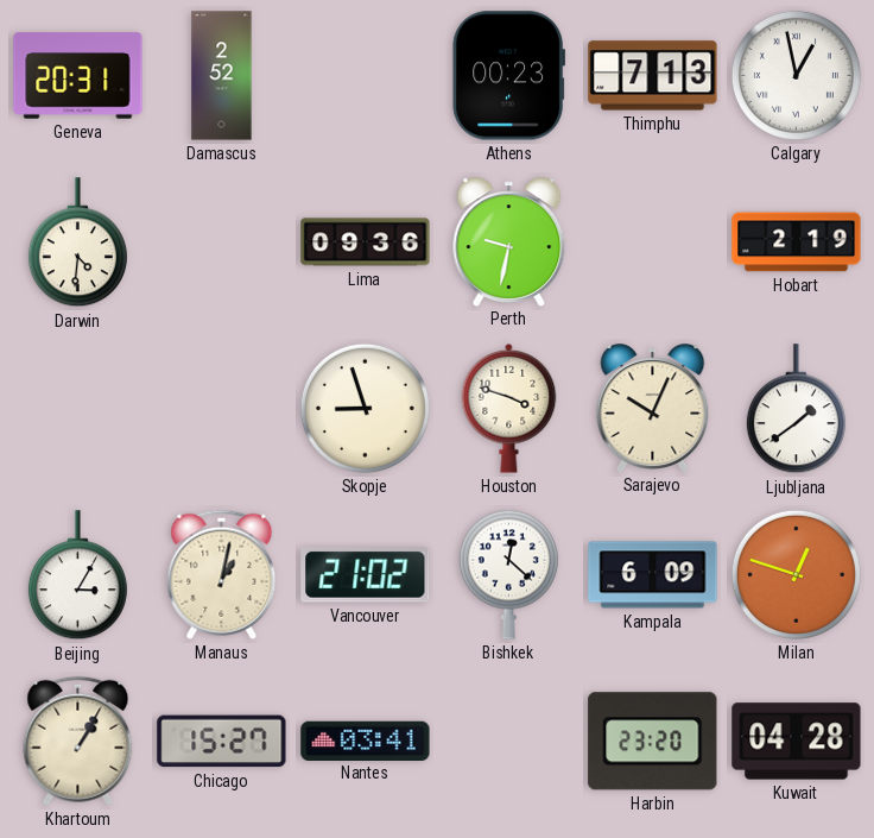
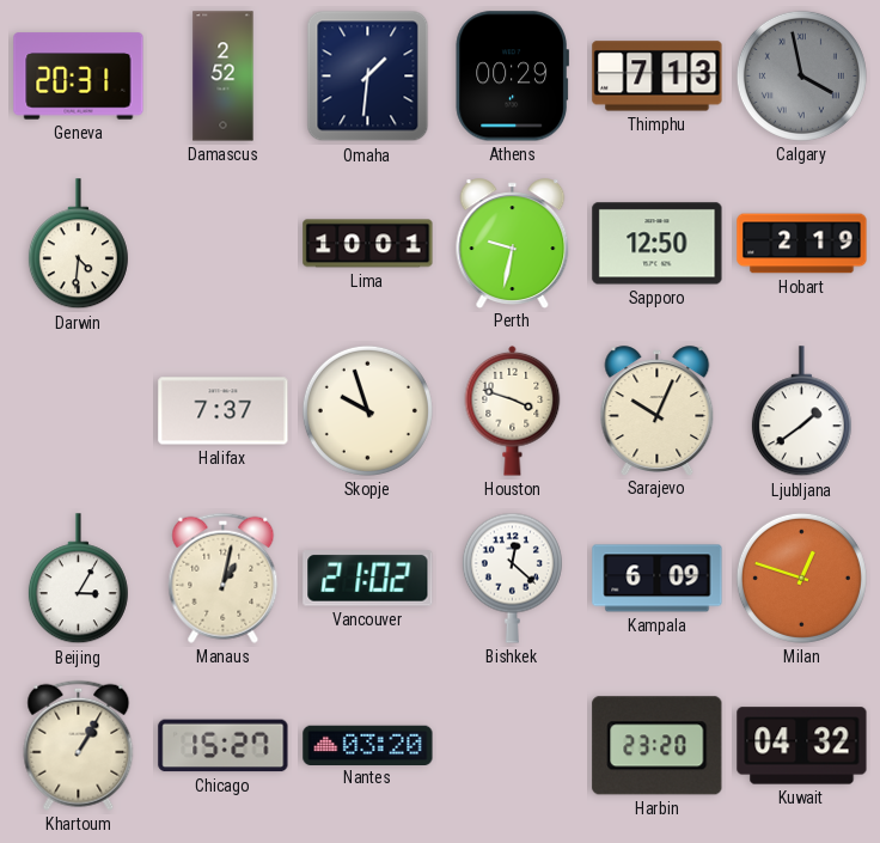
Omaha: none -> 1:31
Athens: 00:23 -> 00:29
Calgary: 12:58 -> 3:58
Calgary dial: white -> grey
Lima: 09:36 -> 10:01
Sapporo: none -> 12:50
Halifax: none -> 7:37
Skopje: 8:57 -> 9:57
Nantes: 03:41 -> 03:20
Kuwait: 04:28 -> 04:32
